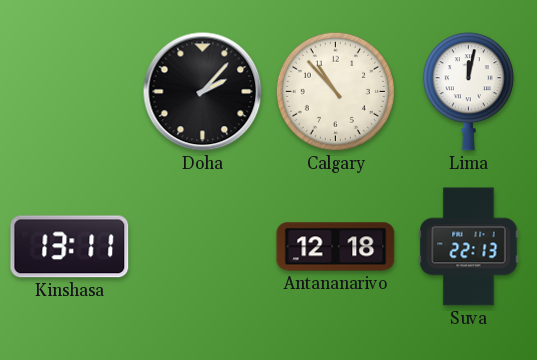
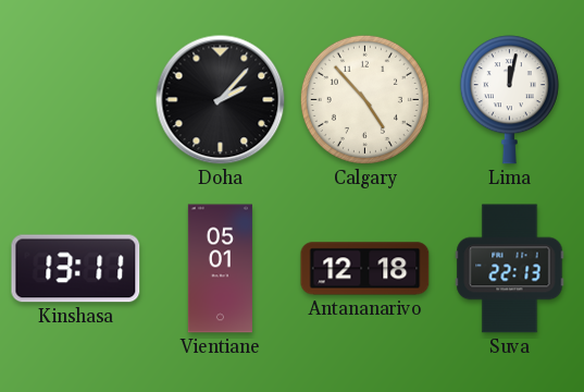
Calgary: 10:53 -> 4:53
Vientiane: none -> 05:01
